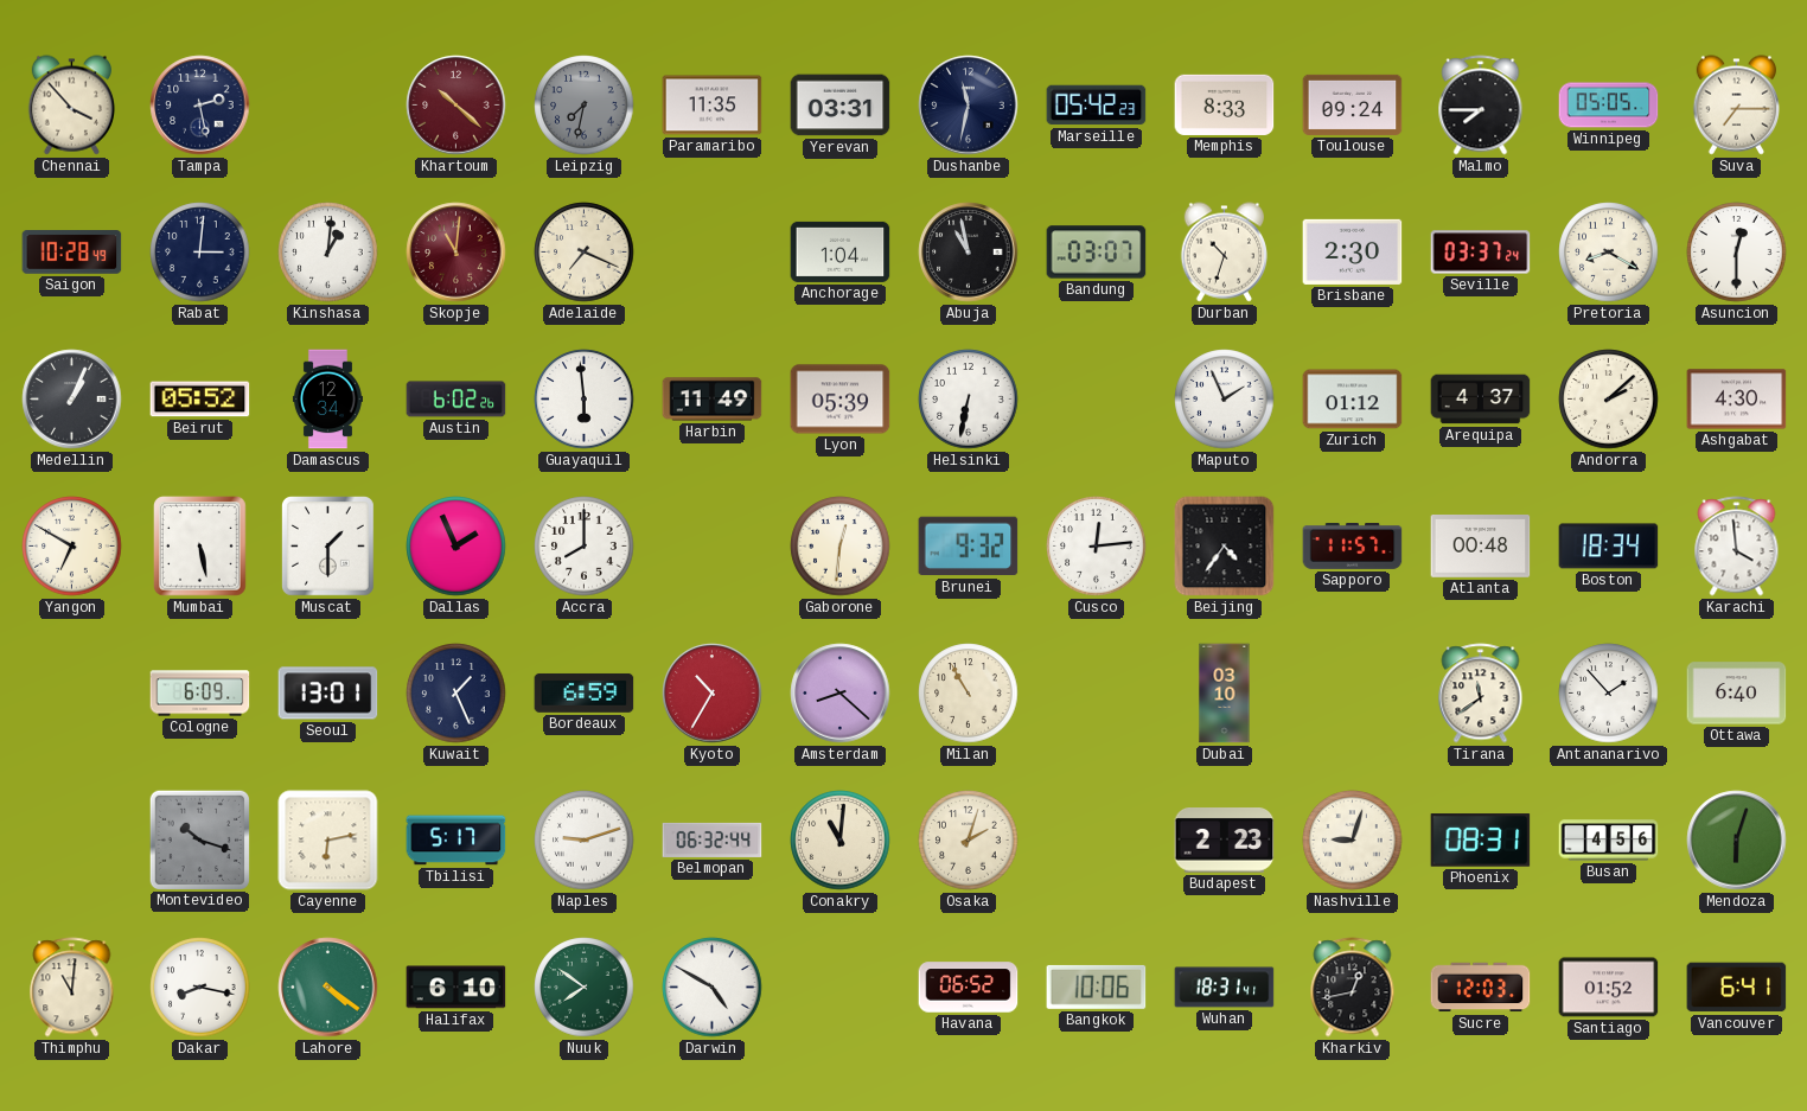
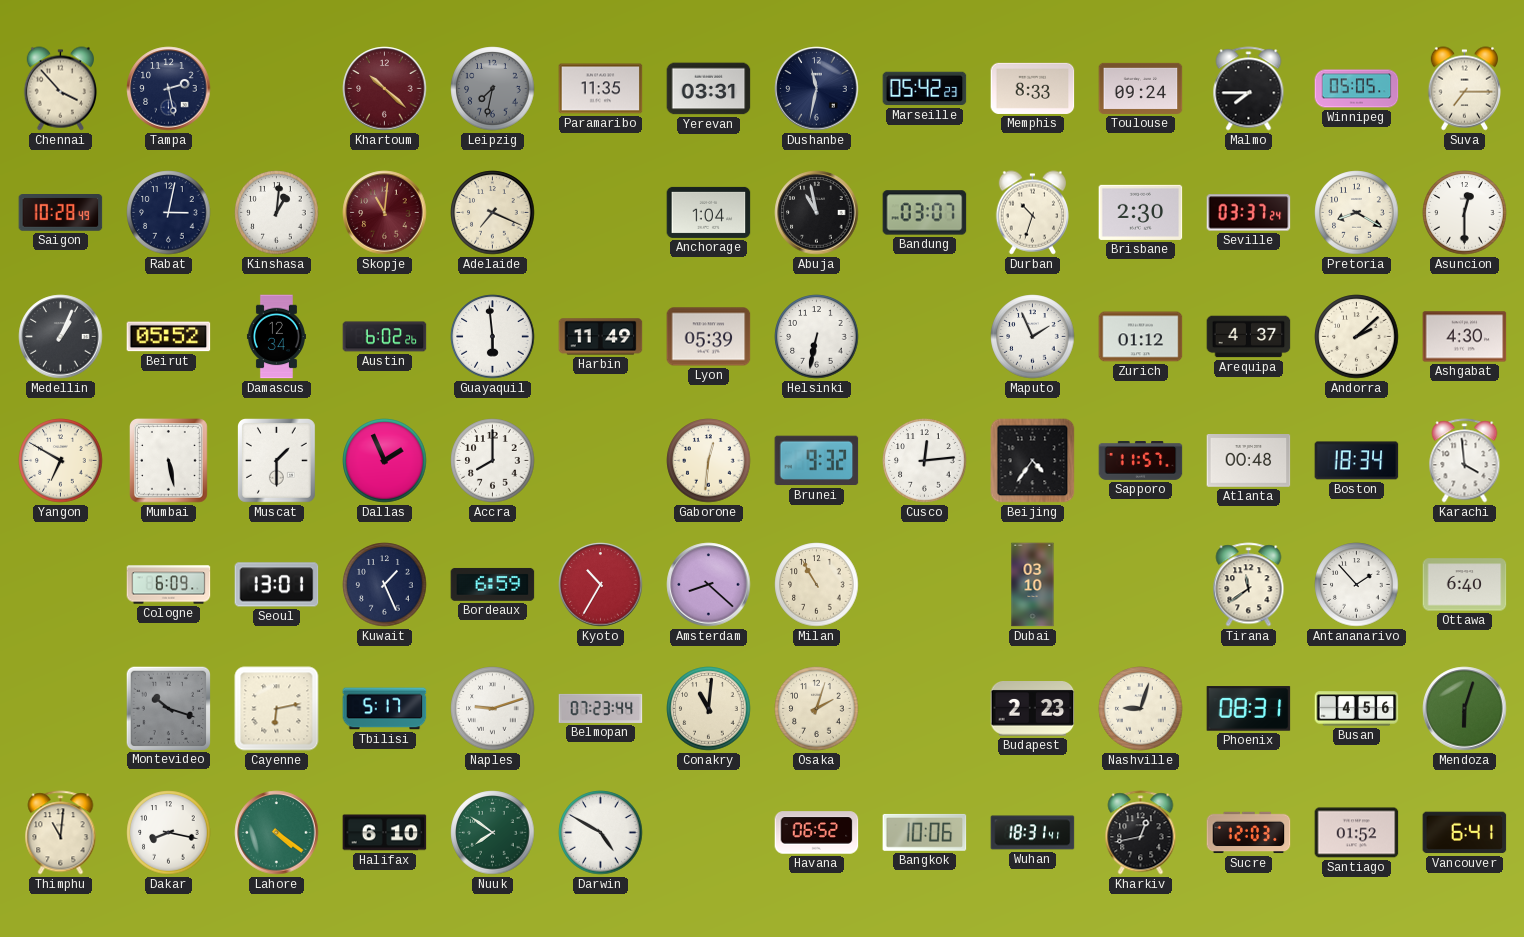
Rabat: 3:01 -> 3:02
Belmopan: 06:32 -> 07:23
